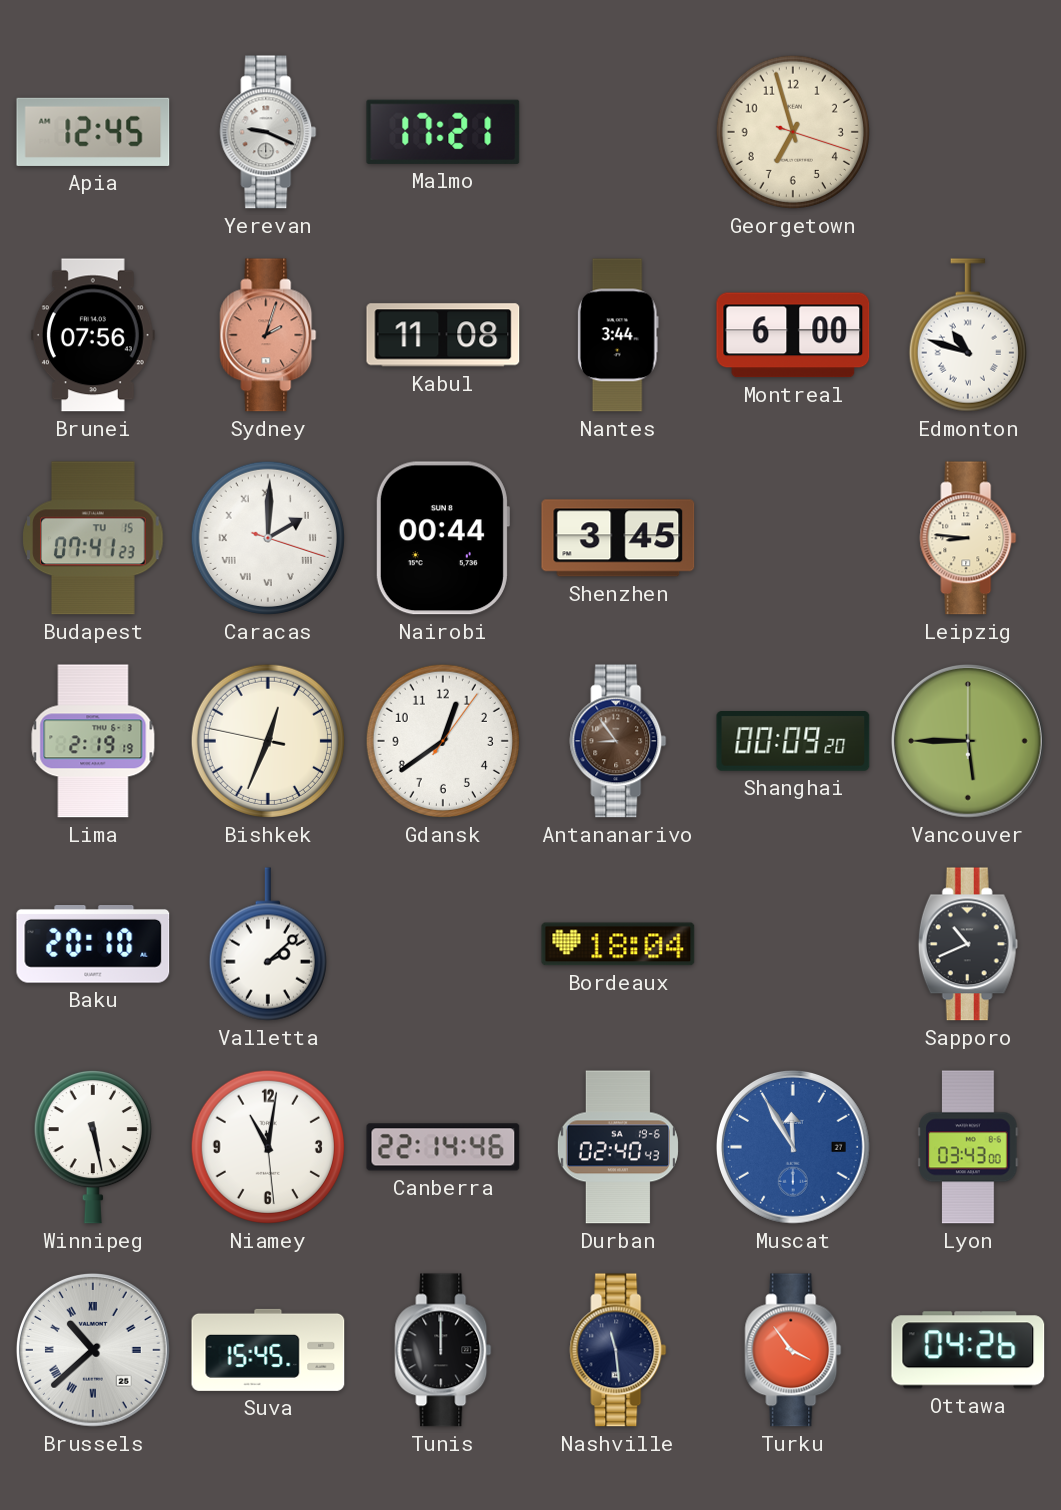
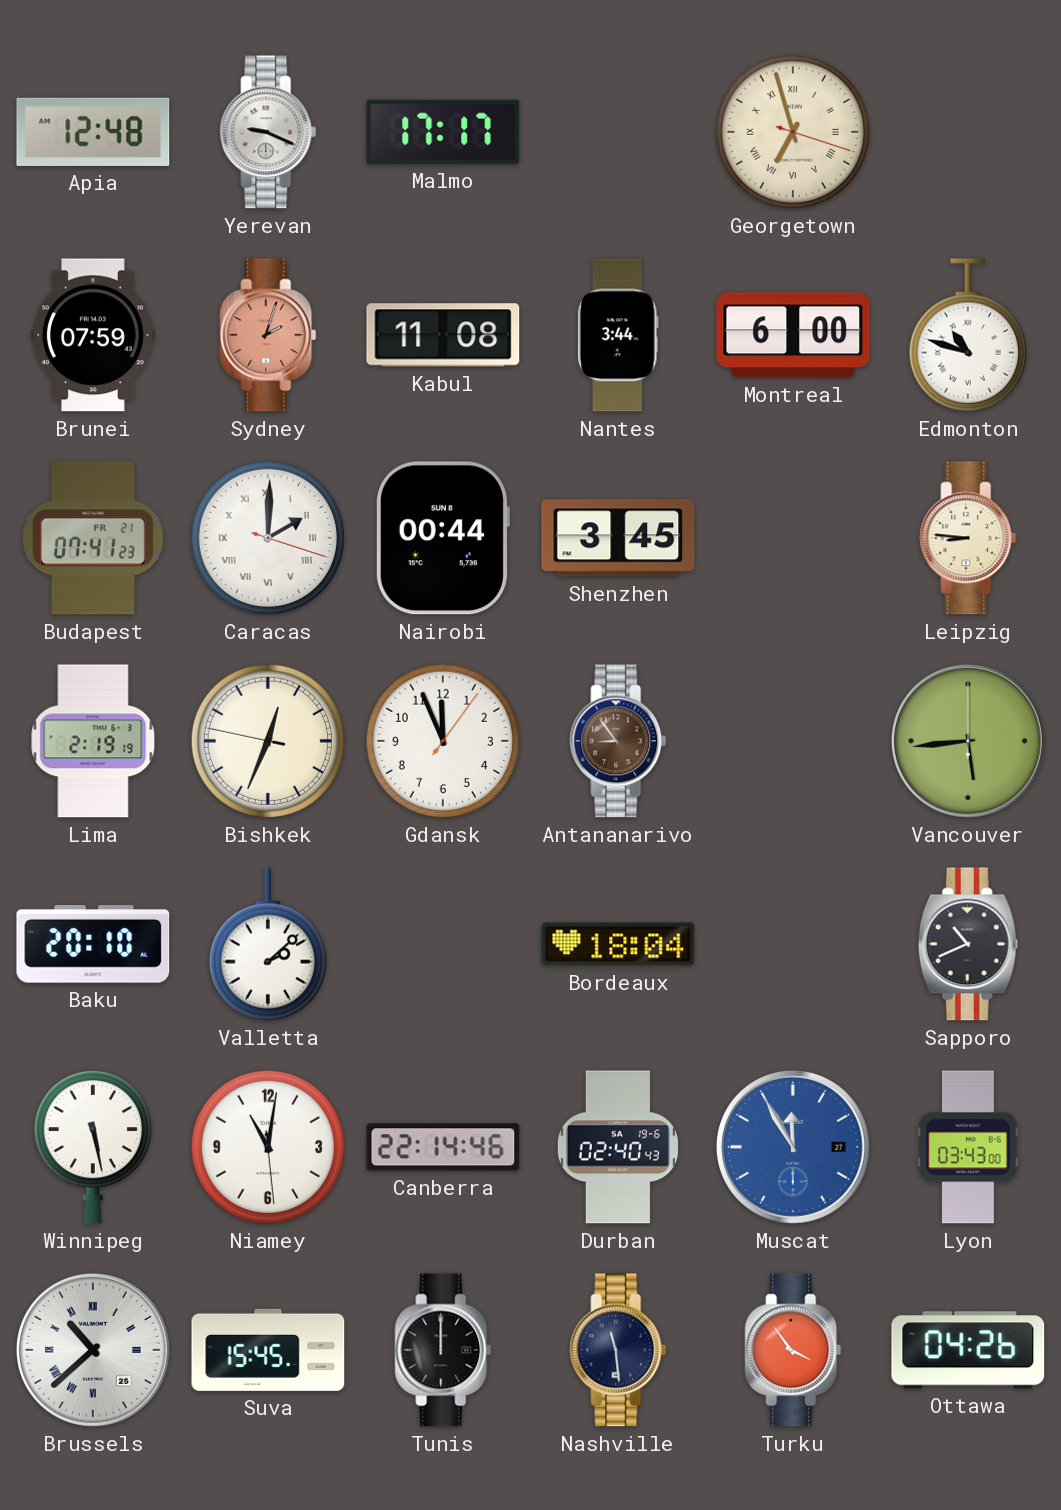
Apia: 12:45 -> 12:48
Malmo: 17:21 -> 17:17
Georgetown numerals: Arabic -> Roman
Brunei: 07:56 -> 07:59
Budapest date: TU 15 -> FR 21
Gdansk: 12:39 -> 11:56
Shanghai: 00:09 -> none
Vancouver: 5:45 -> 5:44
